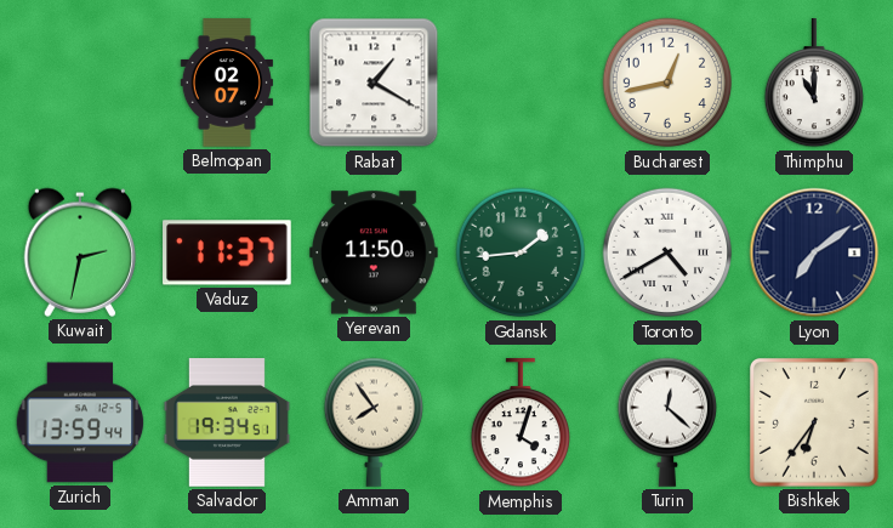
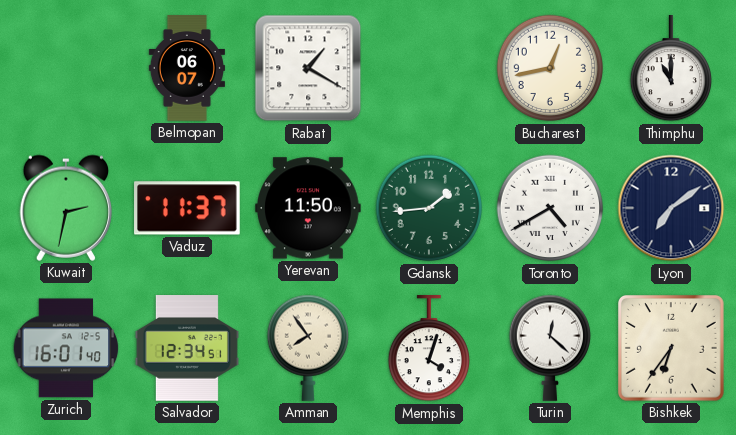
Belmopan: 02:07 -> 06:07
Zurich: 13:59 -> 16:01
Salvador: 19:34 -> 12:34
